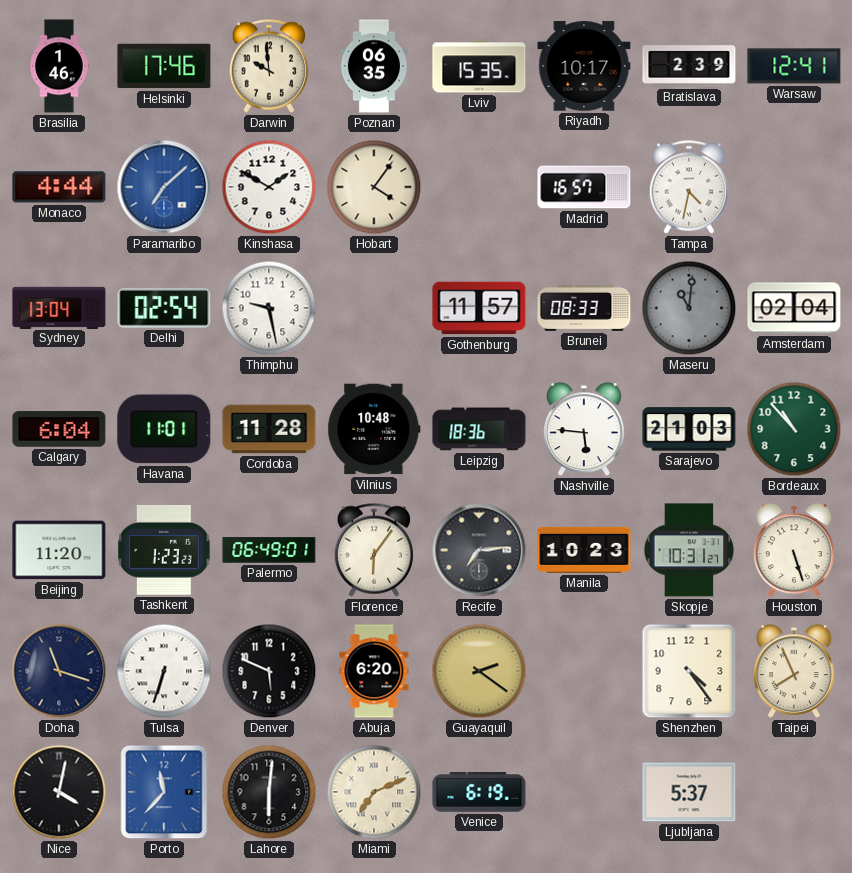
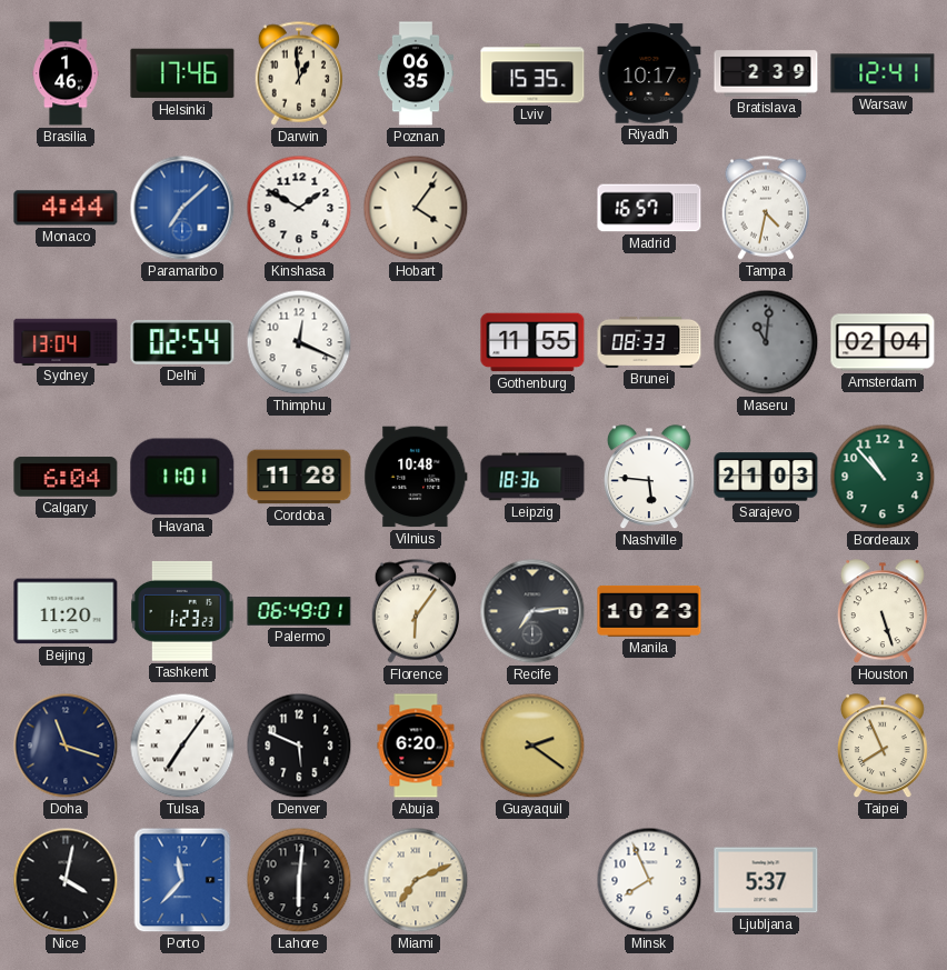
Darwin: 9:59 -> 12:59
Thimphu: 9:28 -> 12:19
Gothenburg: 11:57 -> 11:55
Skopje: 10:31 -> none
Tulsa: 6:33 -> 7:06
Shenzhen: 4:24 -> none
Venice: 6:19 -> none
Minsk: none -> 7:56
